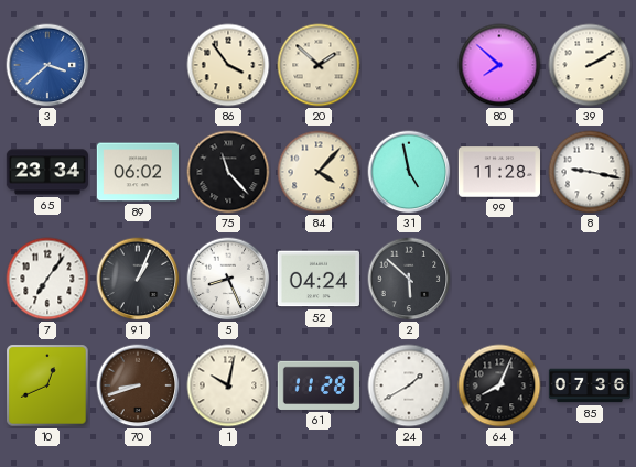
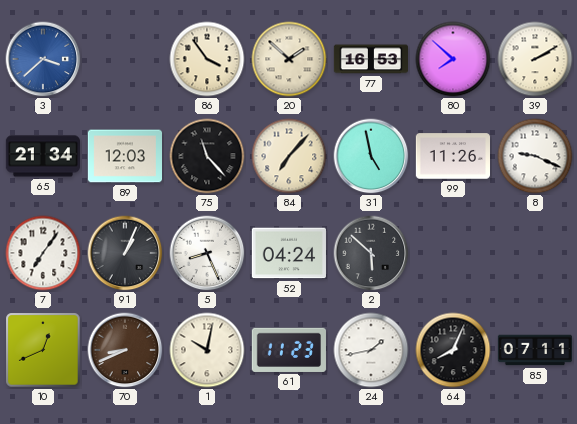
77: none -> 16:53
65: 23:34 -> 21:34
89: 06:02 -> 12:03
84: 4:07 -> 7:07
99: 11:28 -> 11:26
8: 9:17 -> 9:19
70: 8:42 -> 8:41
61: 11:28 -> 11:23
24: 1:40 -> 1:43
85: 07:36 -> 07:11
